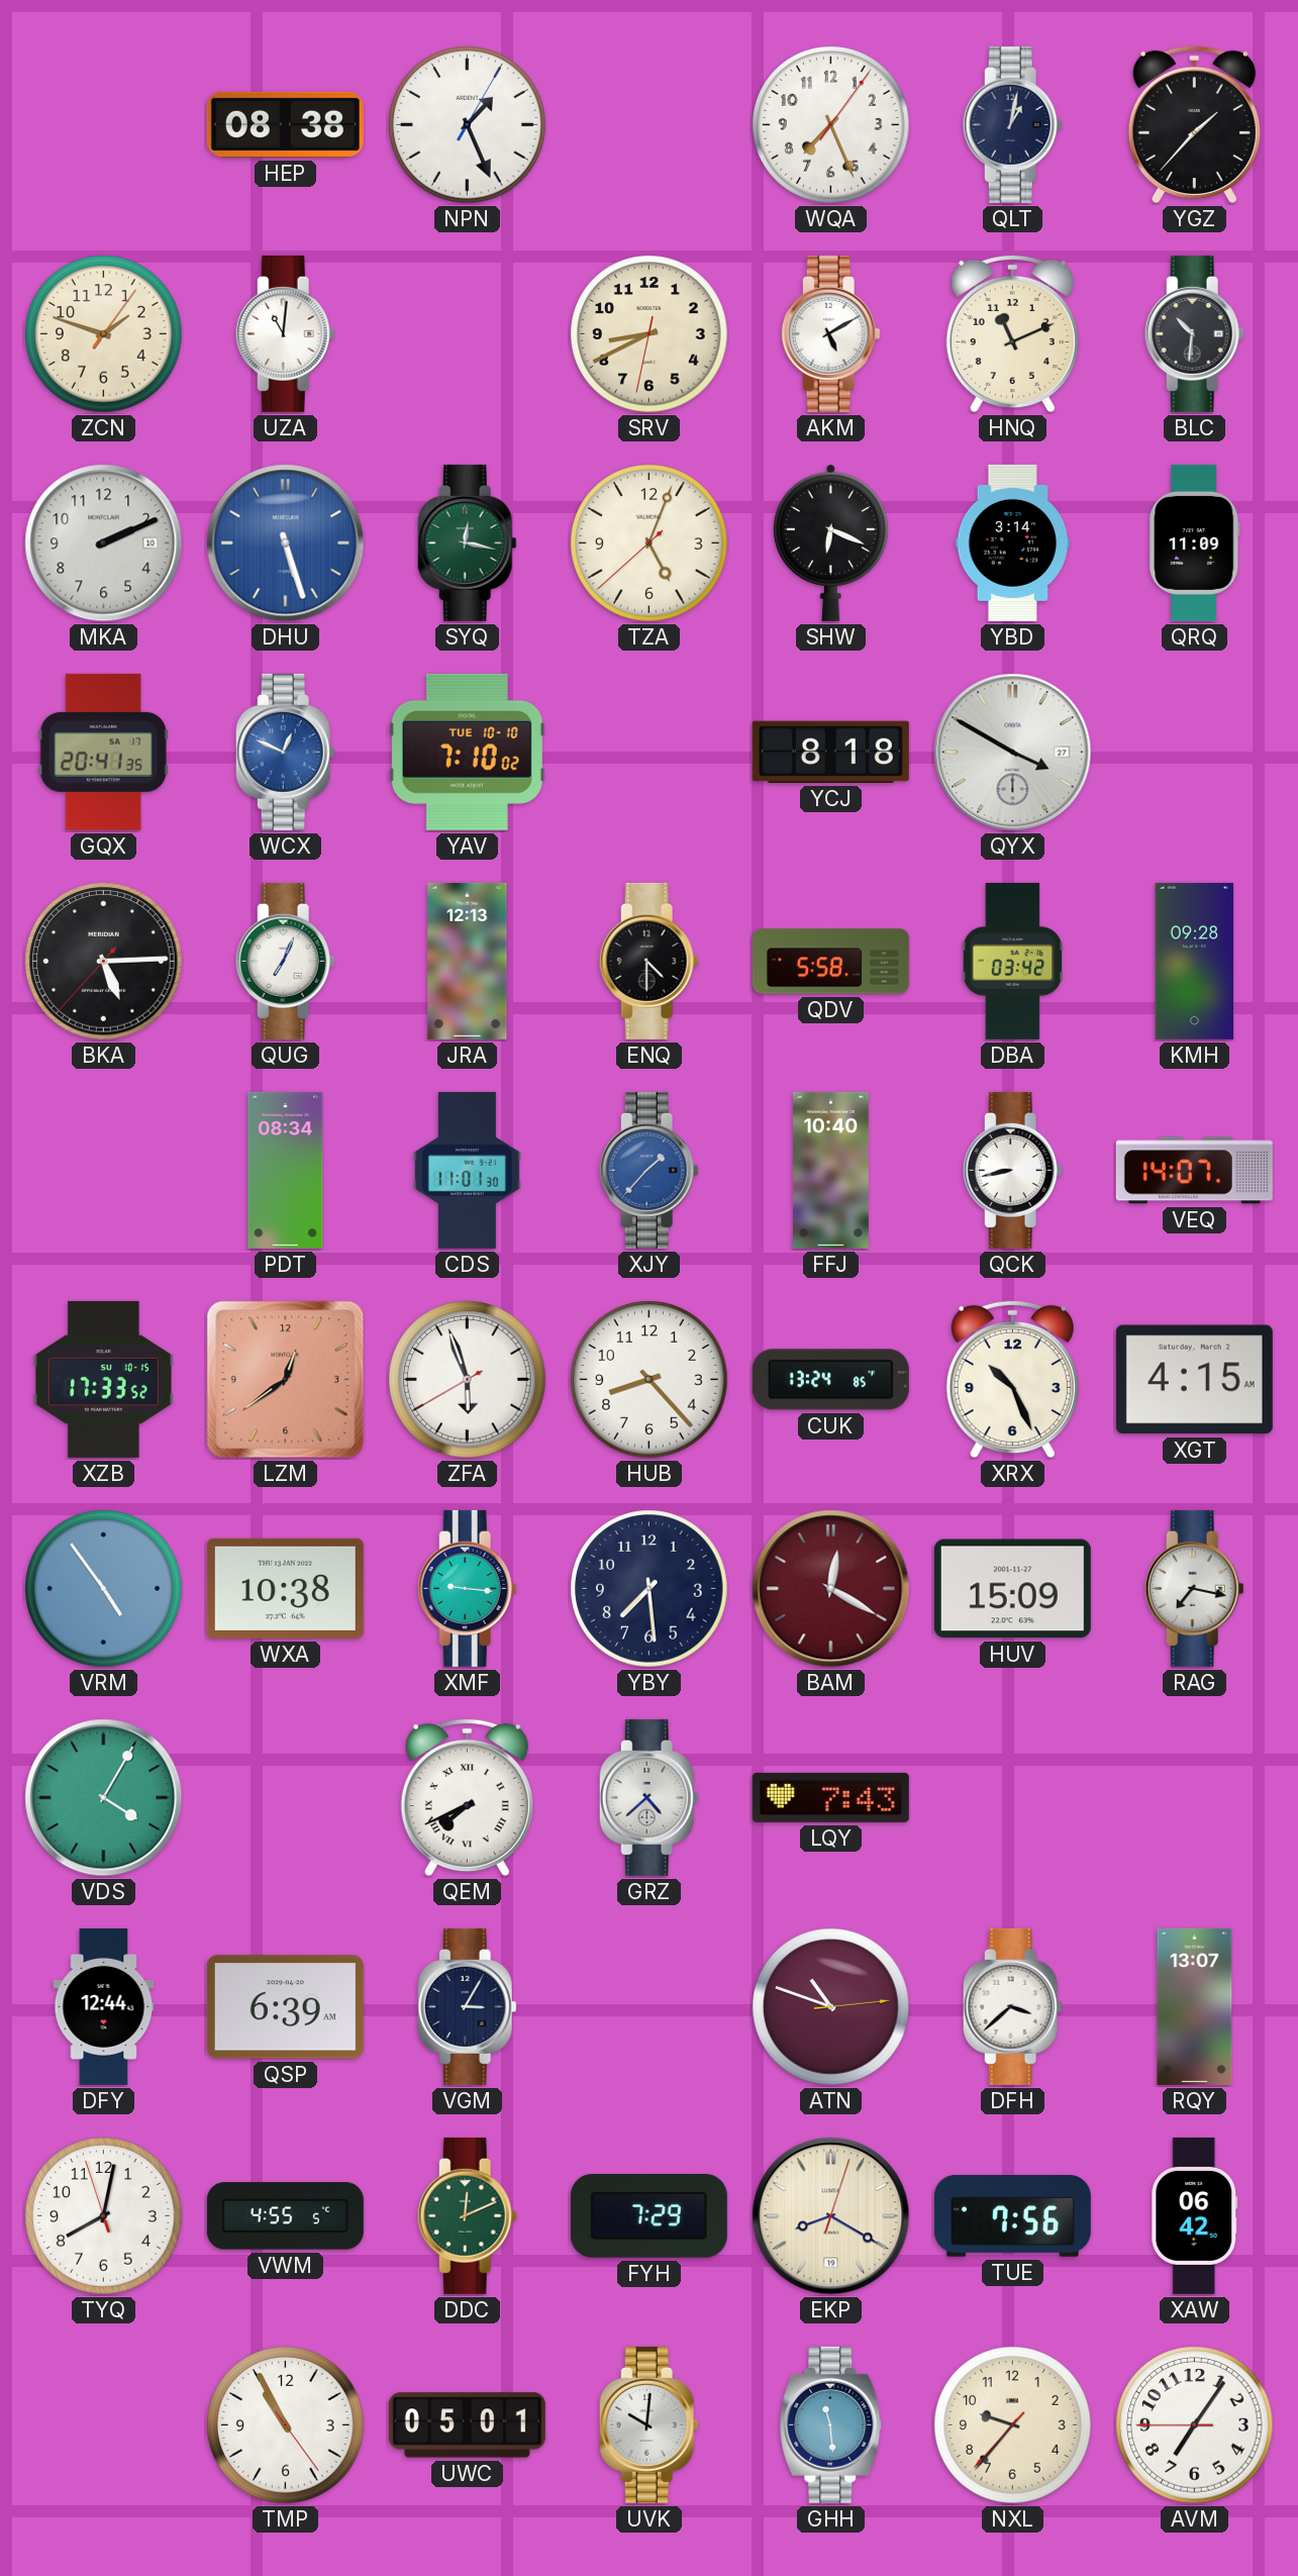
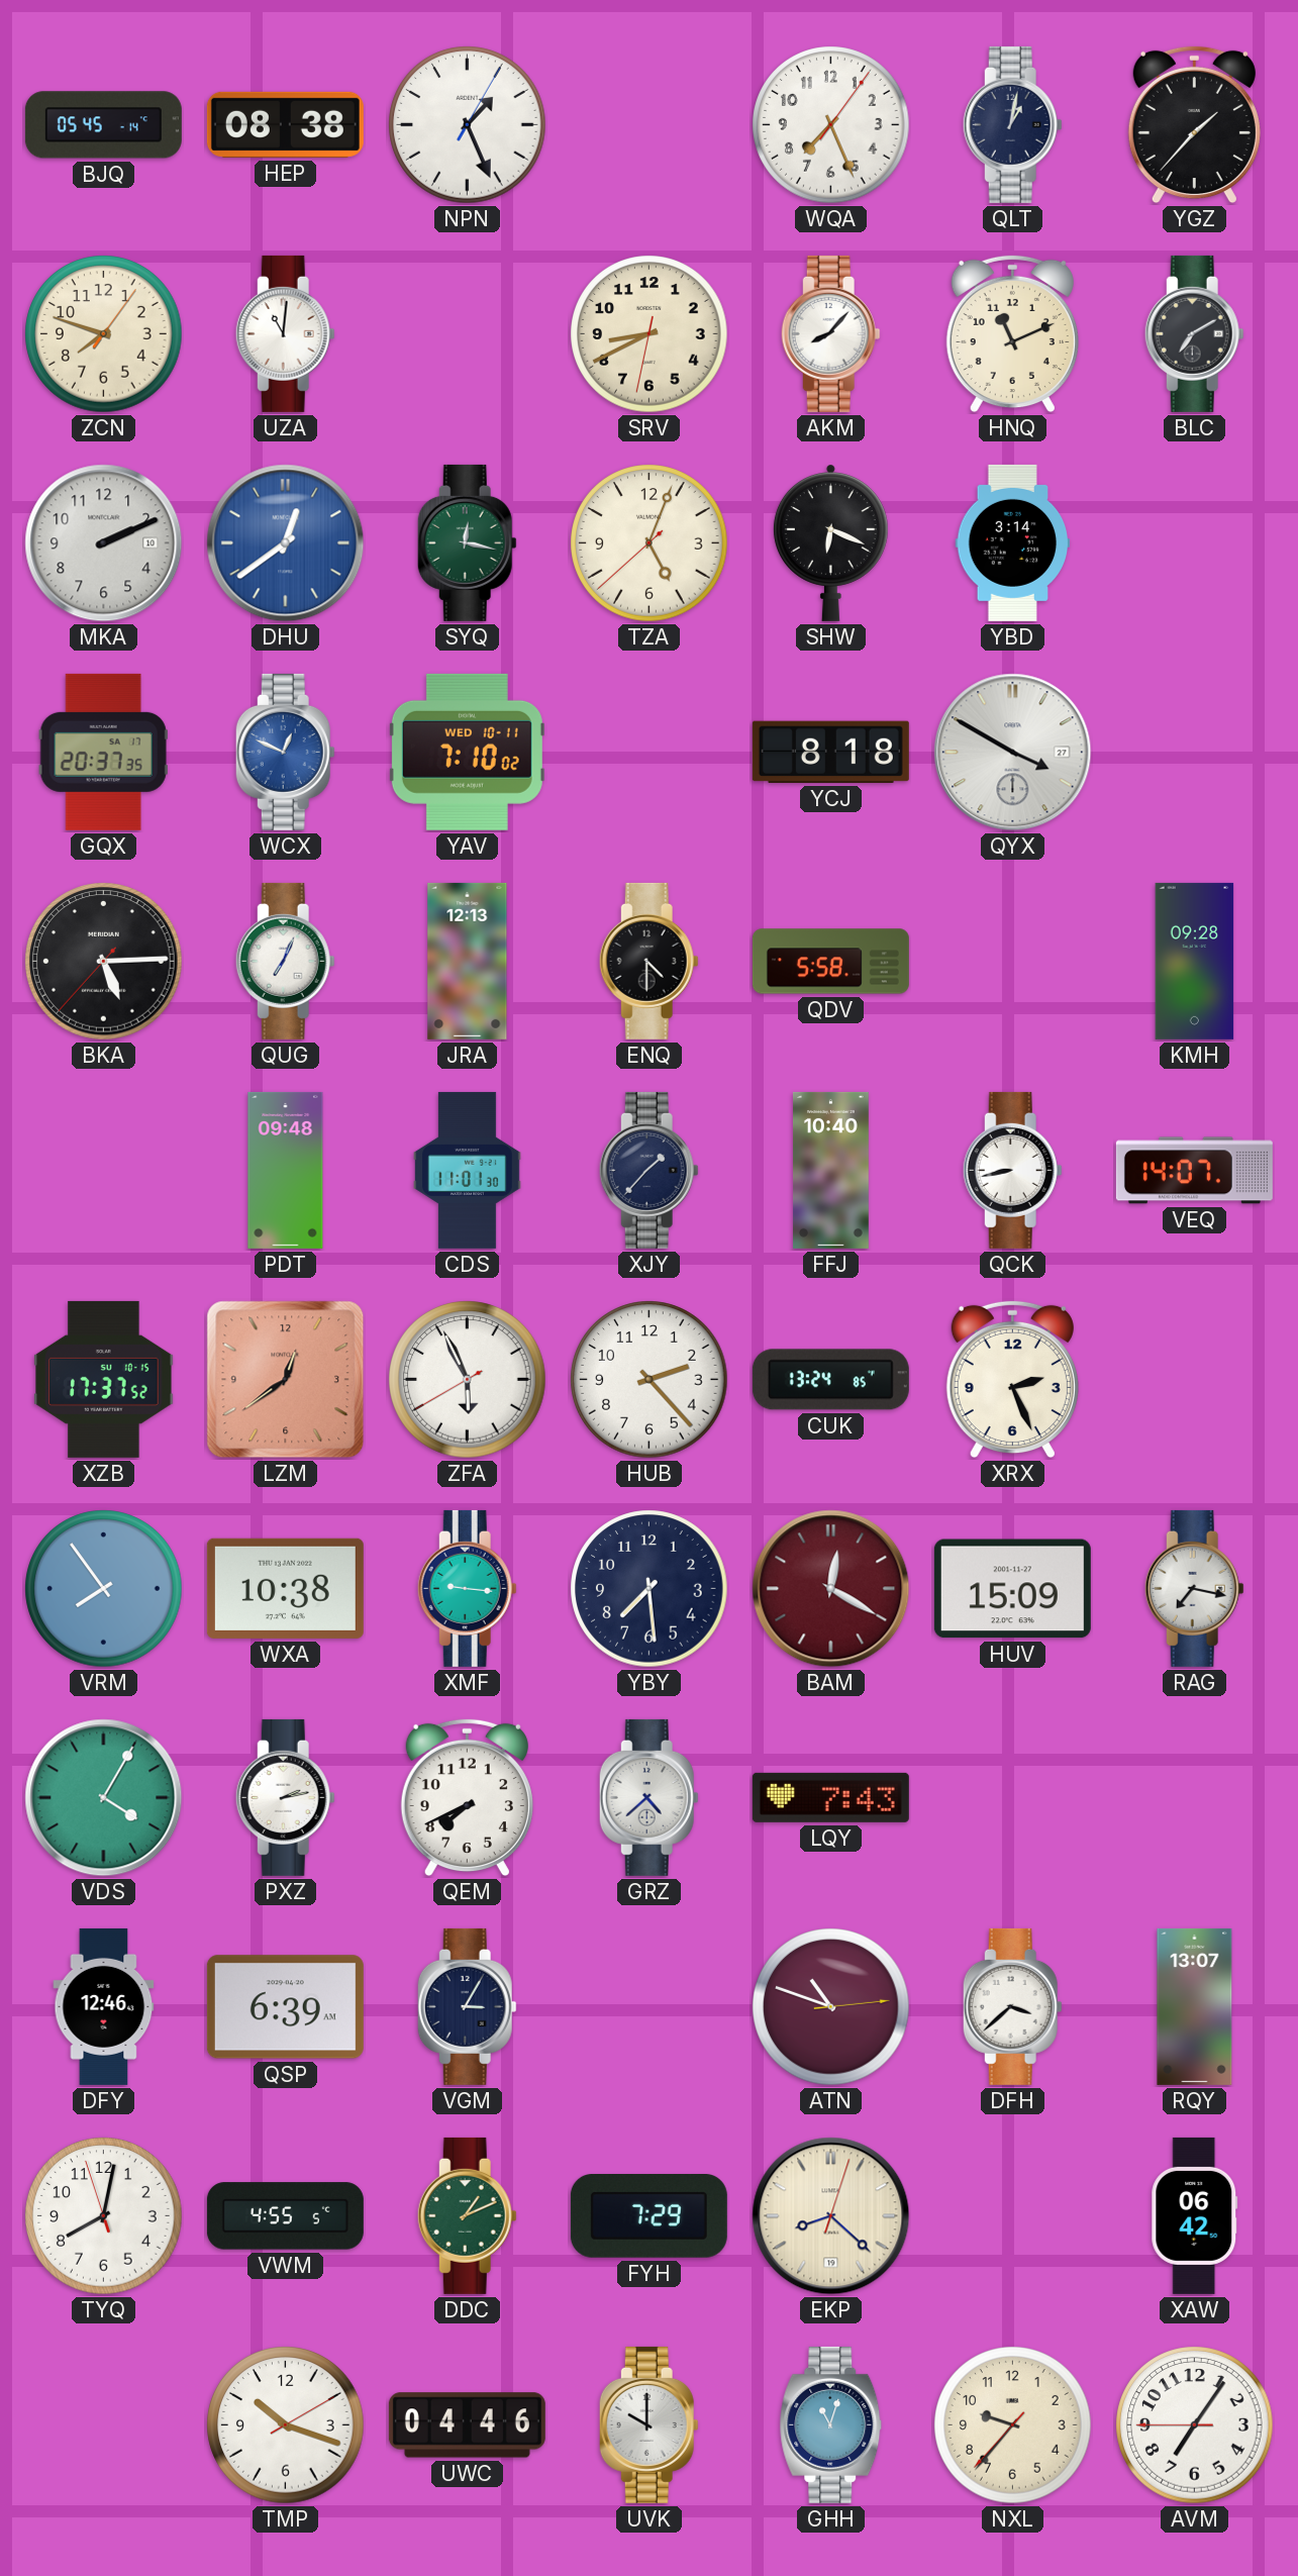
BJQ: none -> 05:45
ZCN: 1:48 -> 7:48
AKM: 5:10 -> 8:07
BLC: 10:31 -> 7:10
DHU: 5:27 -> 12:39
QRQ: 11:09 -> none
GQX: 20:41 -> 20:37
YAV date: TUE 10-10 -> WED 10-11
DBA: 03:42 -> none
PDT: 08:34 -> 09:48
XJY dial: blue -> navy
XZB: 17:33 -> 17:37
ZFA: 5:56 -> 5:55
HUB: 8:23 -> 2:23
XRX: 10:26 -> 2:26
XGT: 4:15 -> none
VRM: 4:54 -> 7:54
PXZ: none -> 2:13
QEM numerals: Roman -> Arabic
DFY: 12:44 -> 12:46
DDC: 12:11 -> 1:11
EKP: 8:20 -> 8:22
TUE: 7:56 -> none
TMP: 10:55 -> 10:18
UWC: 05:01 -> 04:46
UVK: 10:01 -> 10:00
GHH: 11:29 -> 11:03
